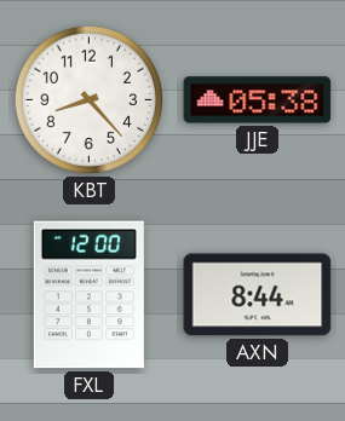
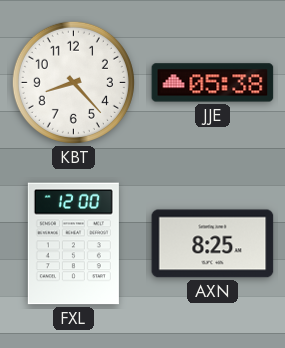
AXN: 8:44 -> 8:25
